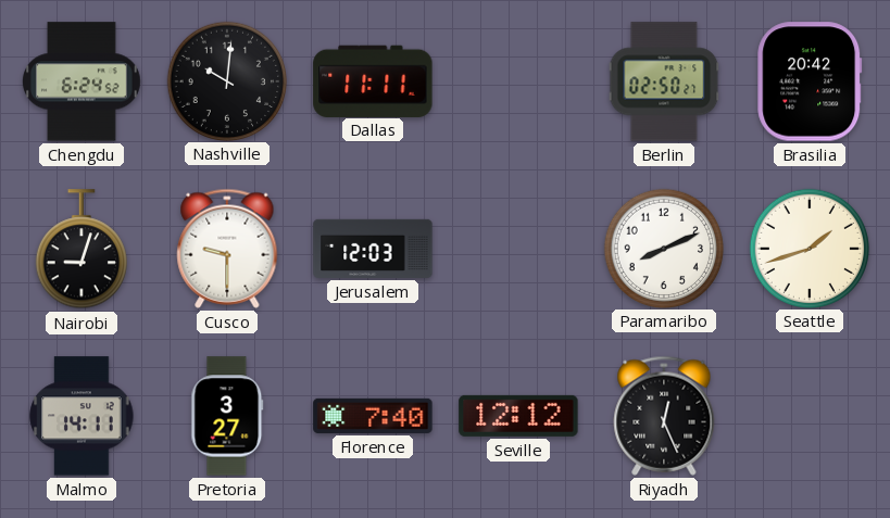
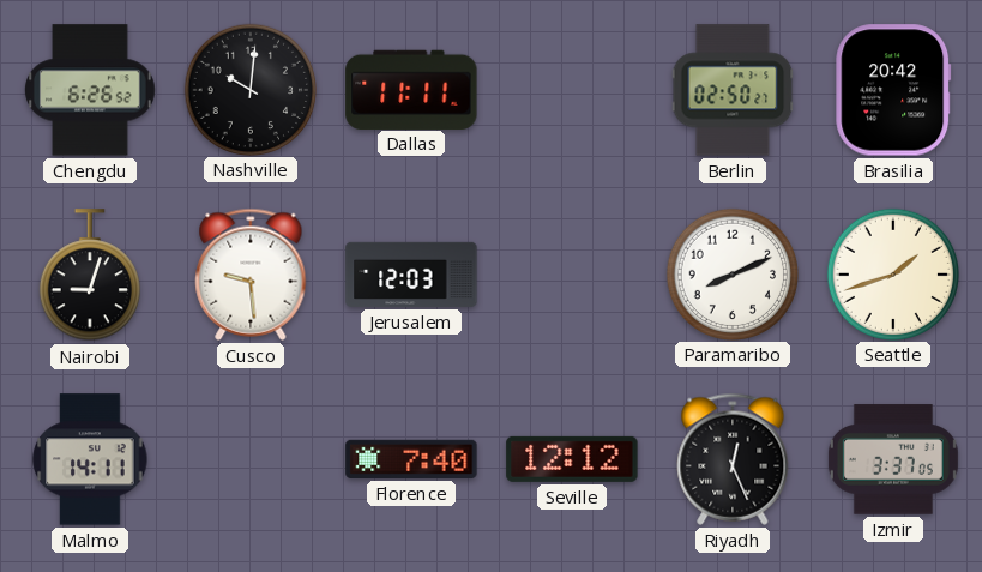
Chengdu: 6:24 -> 6:26
Cusco: 9:30 -> 9:29
Pretoria: 3:27 -> none
Izmir: none -> 3:37
